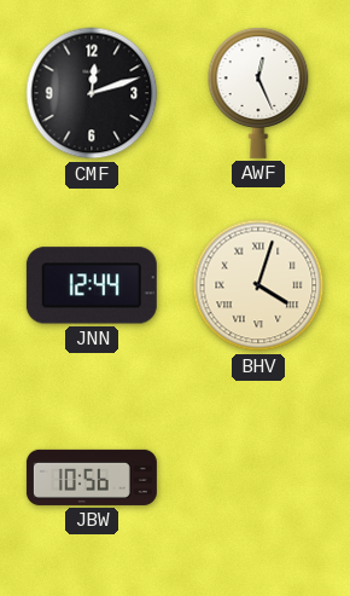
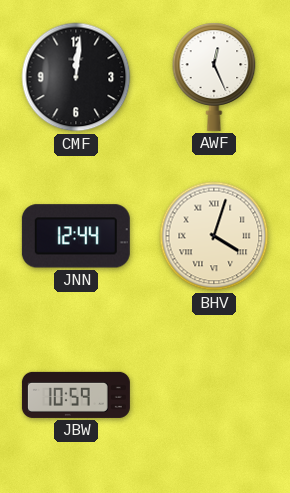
CMF: 12:12 -> 12:01
JBW: 10:56 -> 10:59
